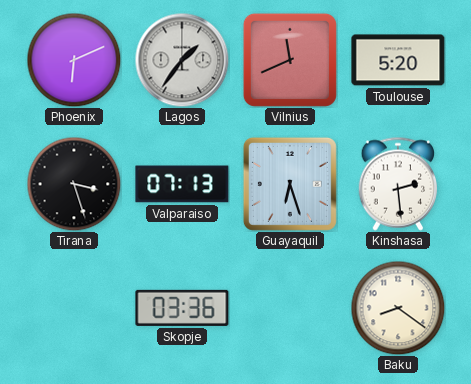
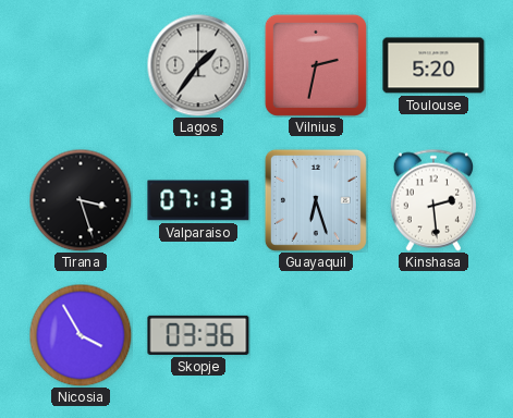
Phoenix: 6:11 -> none
Vilnius: 11:41 -> 2:32
Nicosia: none -> 3:55
Baku: 8:21 -> none
